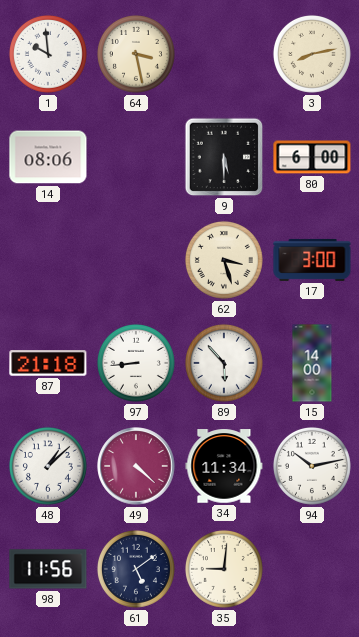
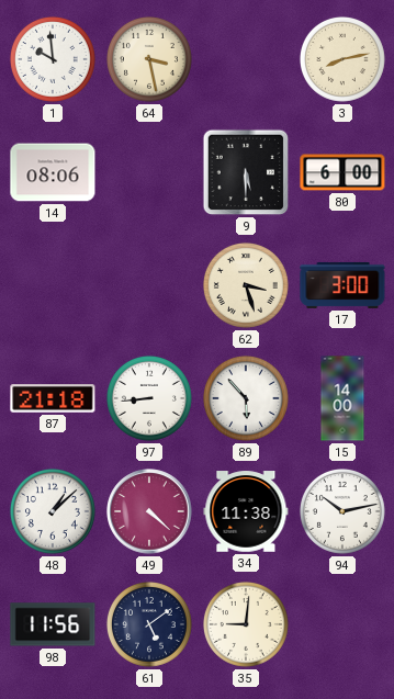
34: 11:34 -> 11:38
